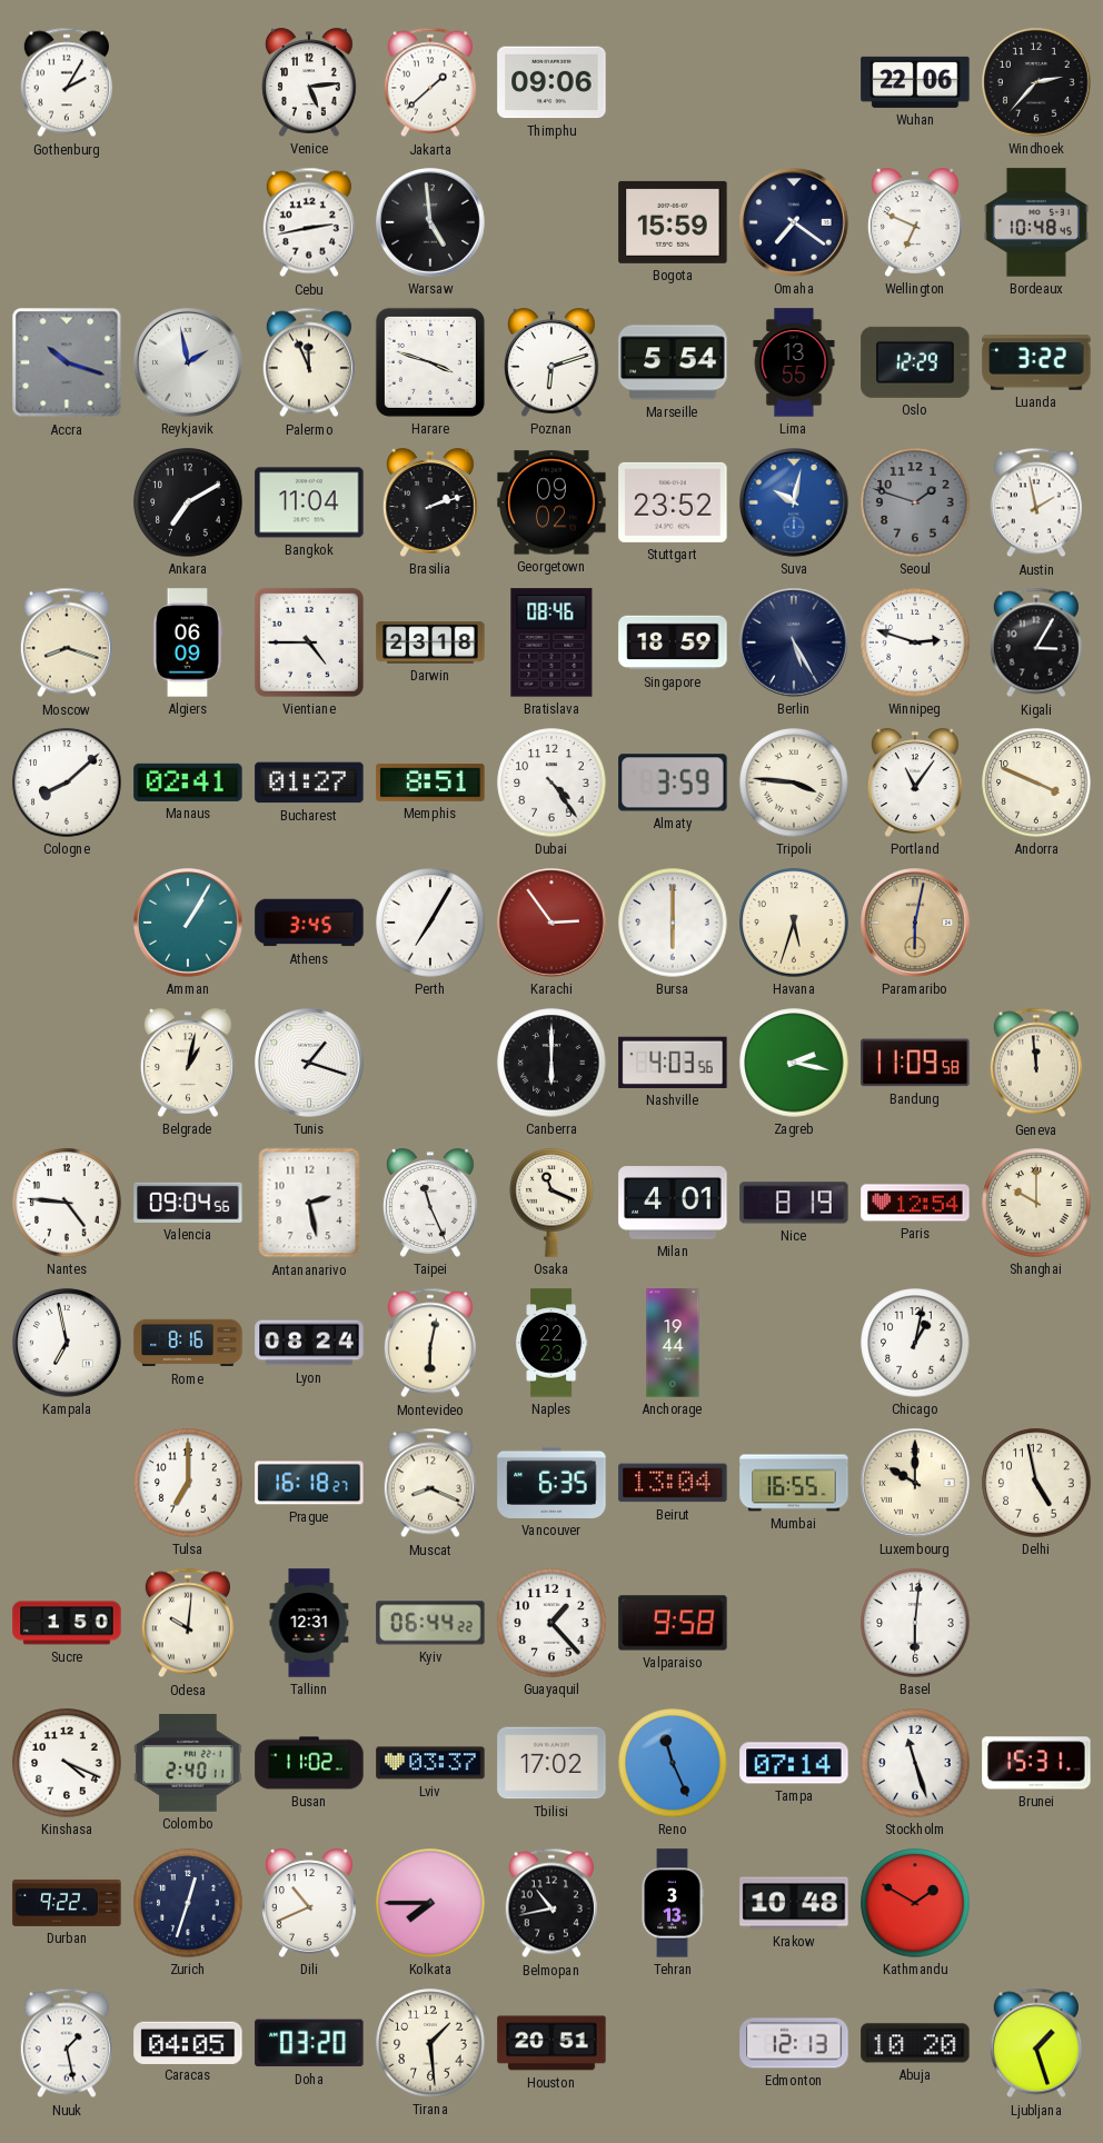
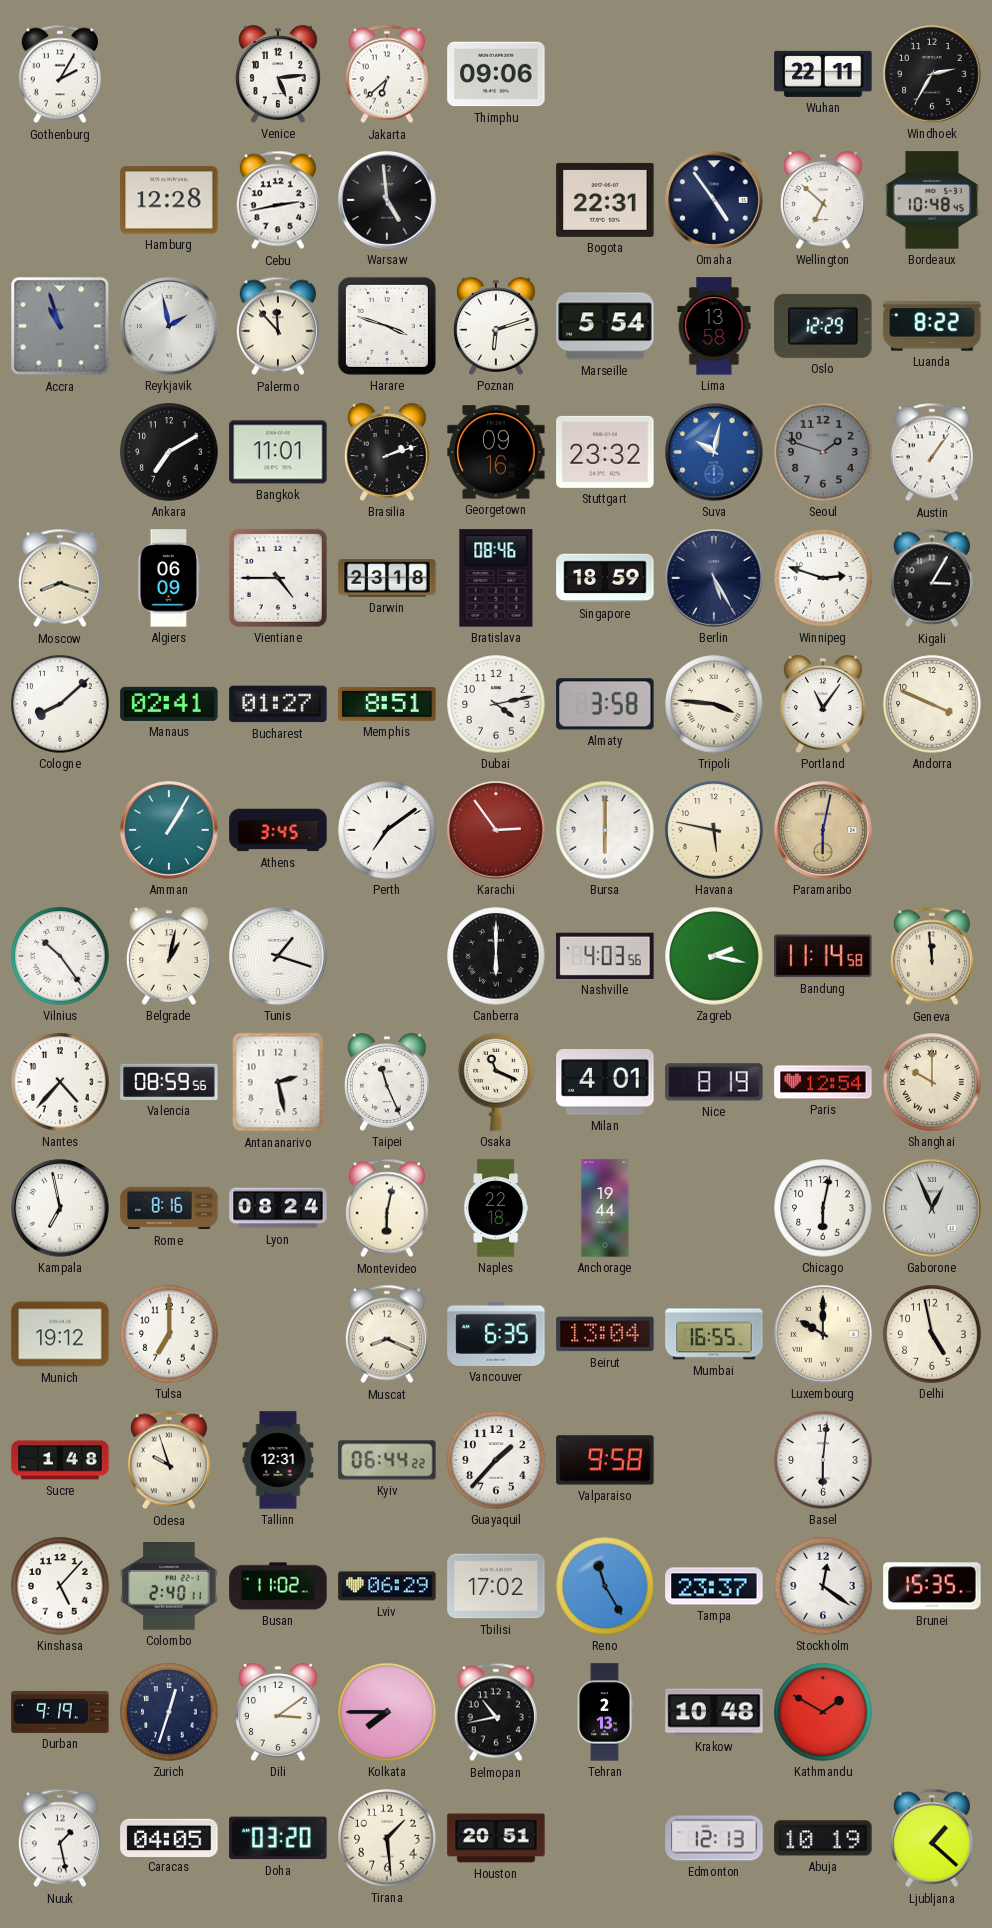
Jakarta: 1:38 -> 6:38
Wuhan: 22:06 -> 22:11
Windhoek: 2:37 -> 2:35
Hamburg: none -> 12:28
Bogota: 15:59 -> 22:31
Omaha: 7:21 -> 4:54
Wellington: 6:49 -> 6:52
Accra: 10:18 -> 10:57
Palermo: 11:56 -> 11:53
Lima: 13:55 -> 13:58
Luanda: 3:22 -> 8:22
Bangkok: 11:04 -> 11:01
Georgetown: 09:02 -> 09:16
Stuttgart: 23:52 -> 23:32
Austin: 1:58 -> 1:06
Dubai: 4:24 -> 4:13
Almaty: 3:59 -> 3:58
Perth: 7:05 -> 7:09
Havana: 5:33 -> 5:47
Vilnius: none -> 10:24
Bandung: 11:09 -> 11:14
Nantes: 4:46 -> 4:37
Valencia: 09:04 -> 08:59
Naples: 22:23 -> 22:18
Chicago: 1:02 -> 6:02
Gaborone: none -> 12:56
Munich: none -> 19:12
Prague: 16:18 -> none
Sucre: 1:50 -> 1:48
Odesa: 10:01 -> 9:57
Guayaquil: 1:23 -> 1:37
Kinshasa: 4:19 -> 5:07
Lviv: 03:37 -> 06:29
Reno: 11:26 -> 11:25
Tampa: 07:14 -> 23:37
Stockholm: 11:27 -> 12:21
Brunei: 15:31 -> 15:35
Durban: 9:22 -> 9:19
Dili: 10:41 -> 3:09
Tehran: 3:13 -> 2:13
Abuja: 10:20 -> 10:19
Ljubljana: 1:27 -> 1:22
